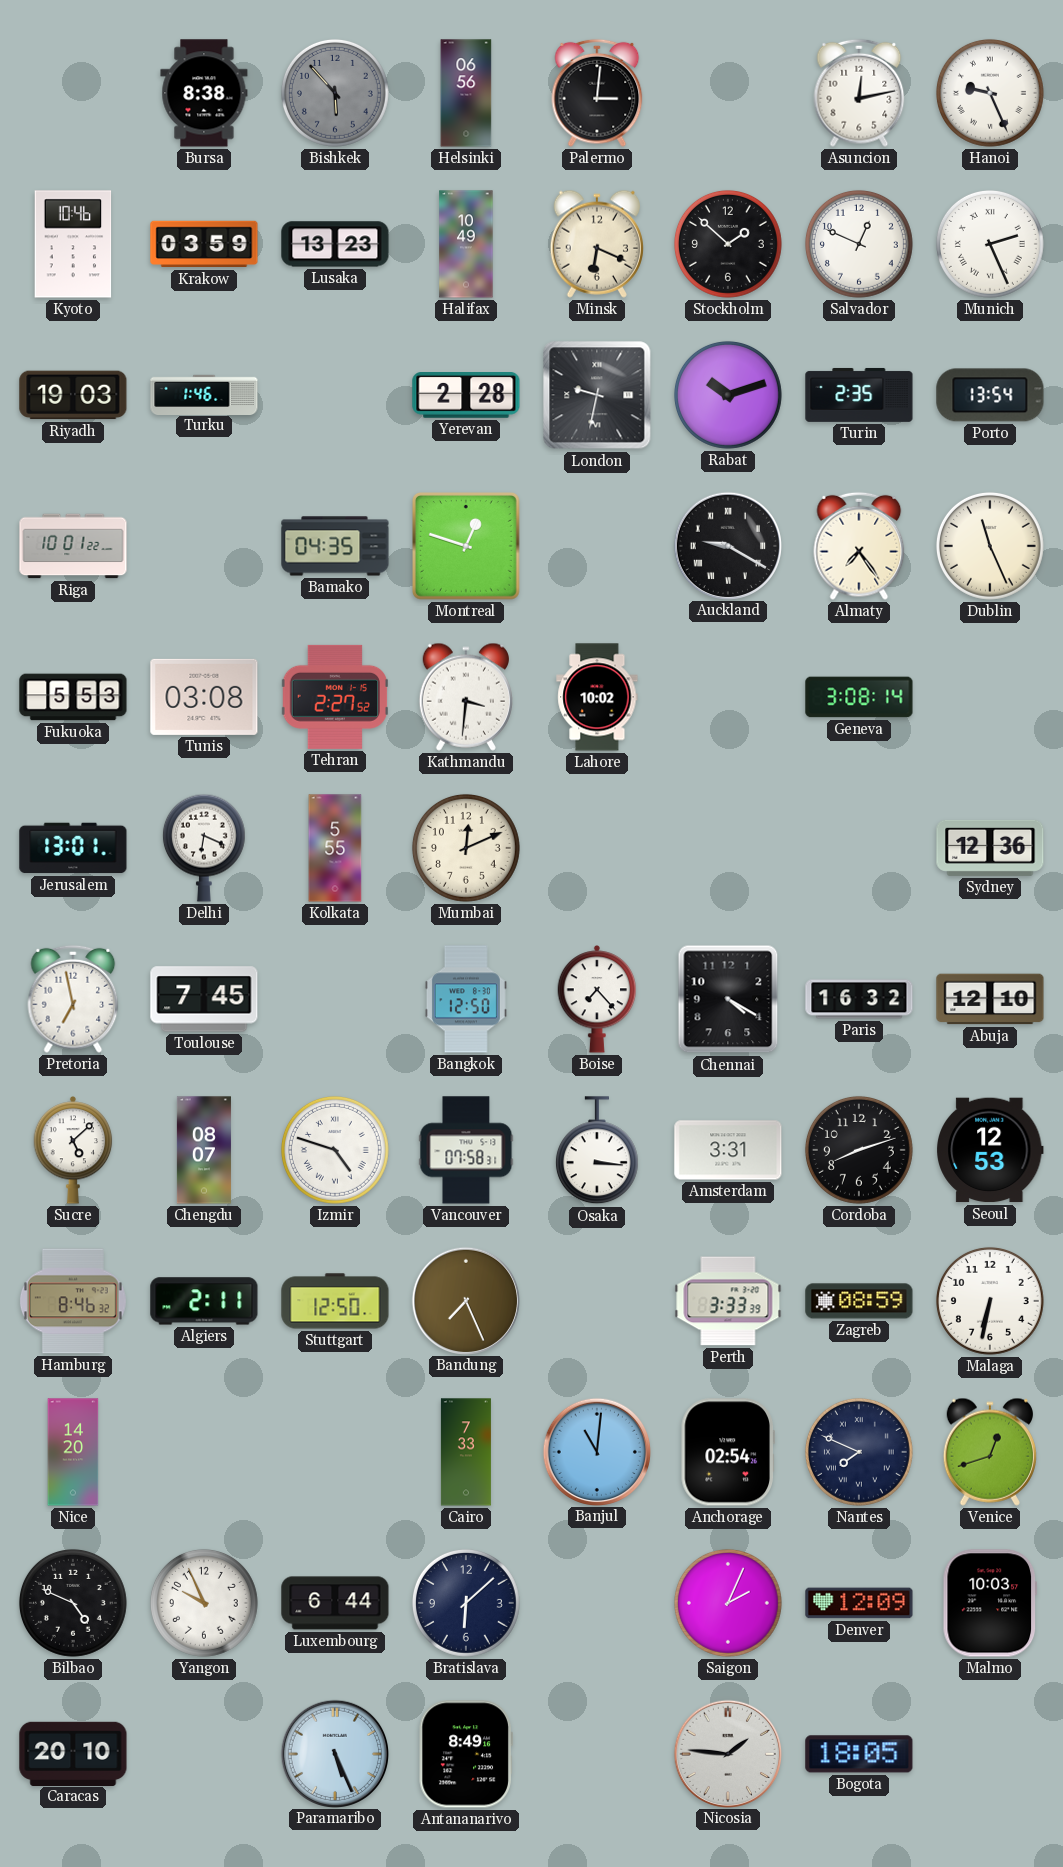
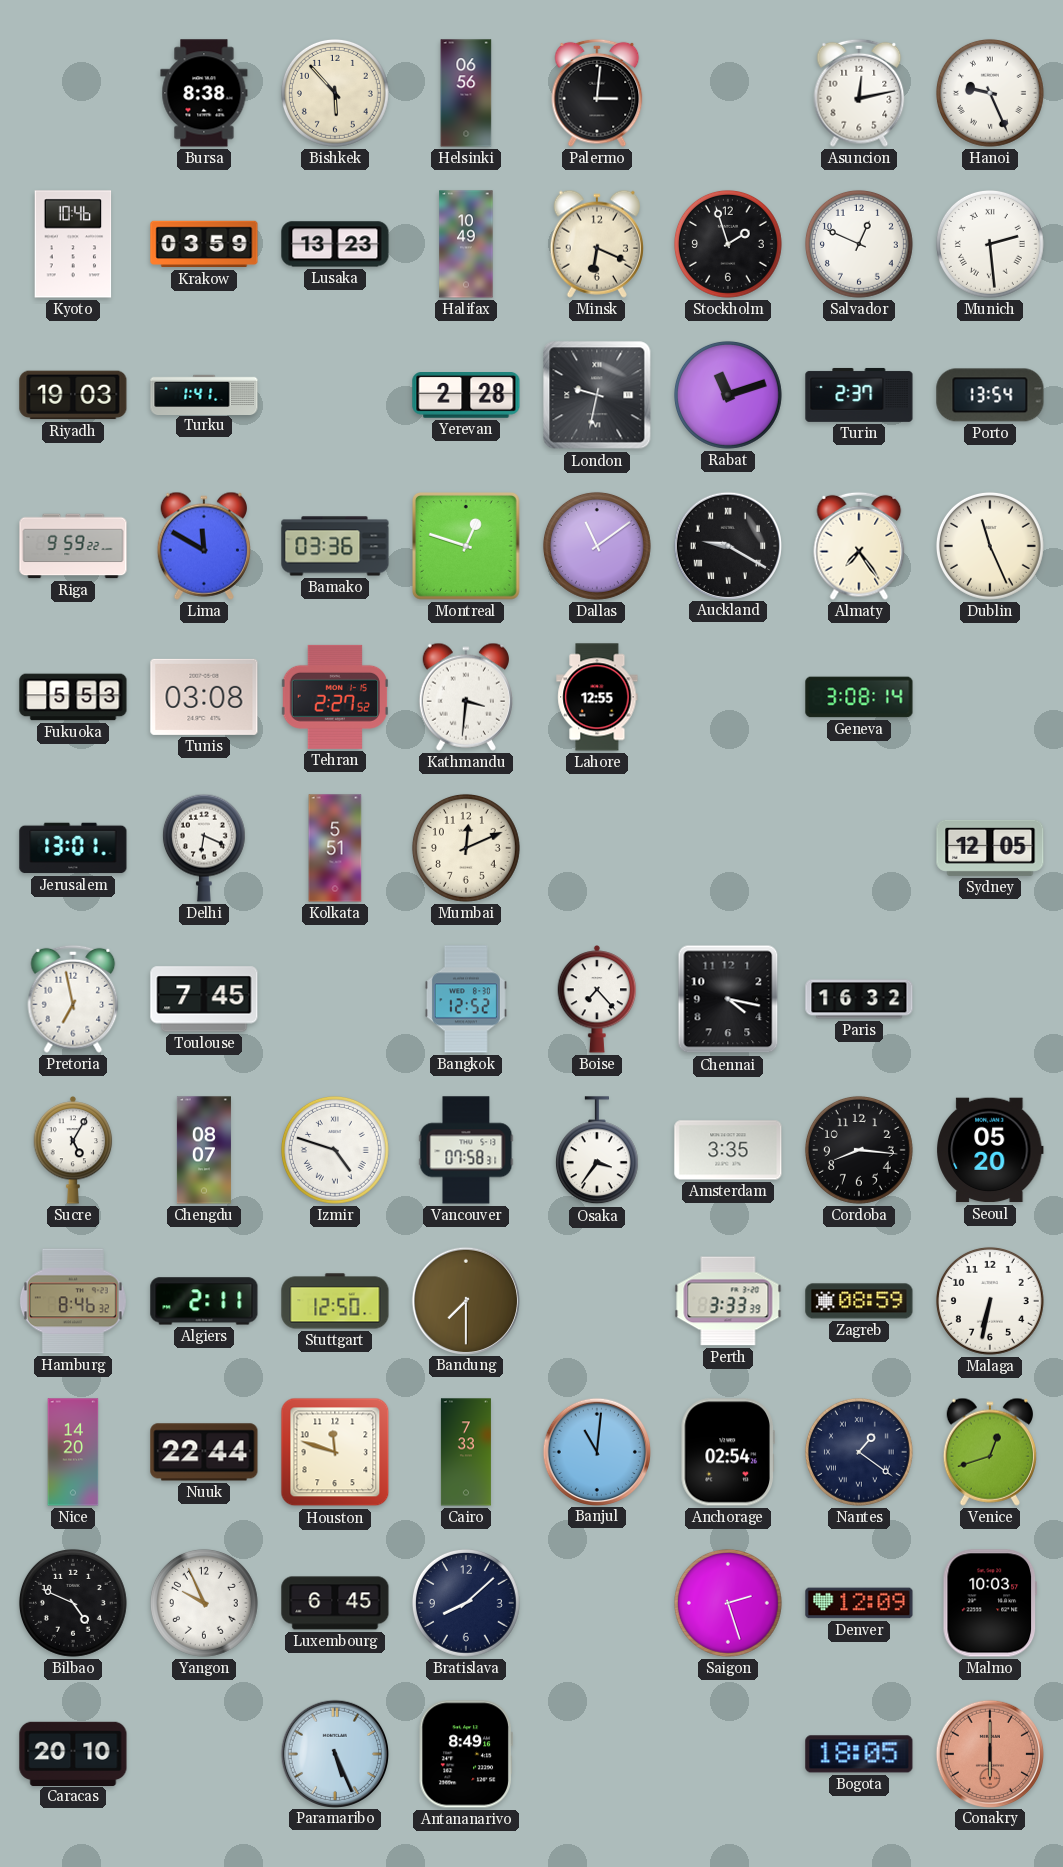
Bishkek dial: grey -> cream
Stockholm: 1:52 -> 1:57
Munich: 2:26 -> 2:29
Turku: 1:46 -> 1:41
Rabat: 10:12 -> 11:12
Turin: 2:35 -> 2:37
Riga: 10:01 -> 9:59
Lima: none -> 11:50
Bamako: 04:35 -> 03:36
Dallas: none -> 11:09
Lahore: 10:02 -> 12:55
Kolkata: 5:55 -> 5:51
Sydney: 12:36 -> 12:05
Bangkok: 12:50 -> 12:52
Chennai: 4:20 -> 4:17
Abuja: 12:10 -> none
Sucre: 5:08 -> 5:05
Osaka: 3:16 -> 3:36
Amsterdam: 3:31 -> 3:35
Cordoba: 8:12 -> 8:16
Seoul: 12:53 -> 05:20
Bandung: 7:26 -> 7:30
Nuuk: none -> 22:44
Houston: none -> 11:48
Nantes: 7:49 -> 1:21
Luxembourg: 6:44 -> 6:45
Bratislava: 6:08 -> 8:08
Saigon: 2:04 -> 2:27
Nicosia: 1:46 -> none
Conakry: none -> 6:00
